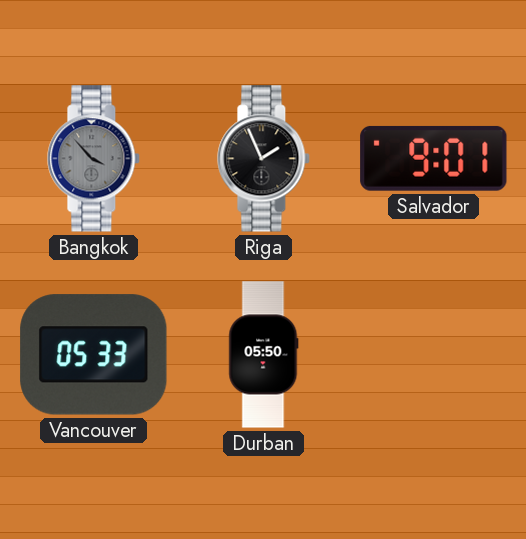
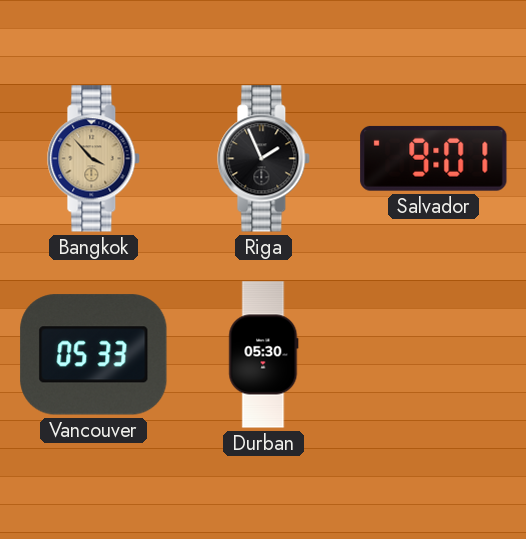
Bangkok dial: grey -> champagne
Durban: 05:50 -> 05:30
